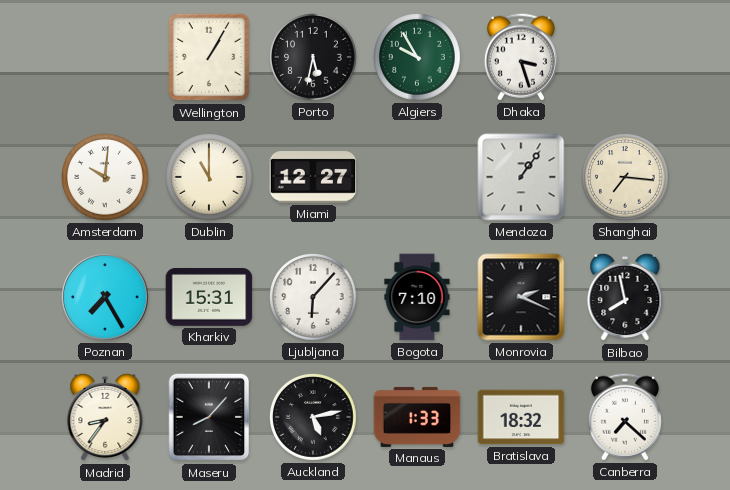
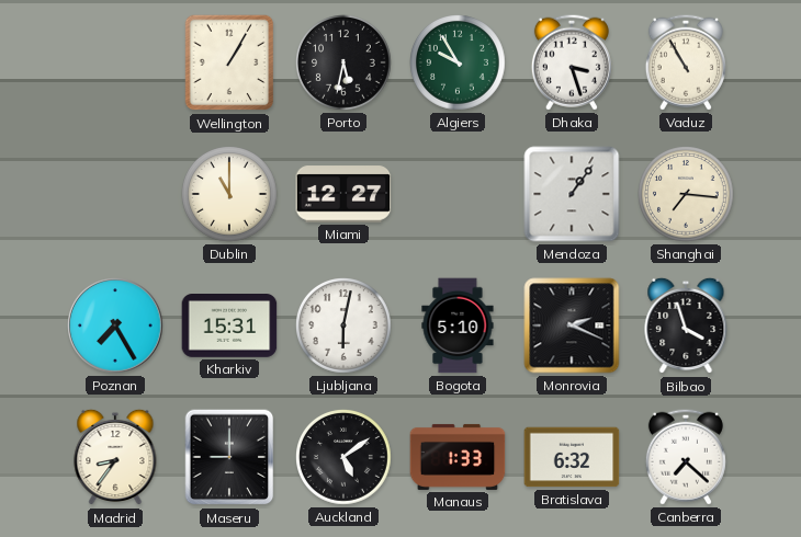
Vaduz: none -> 10:55
Amsterdam: 10:01 -> none
Ljubljana: 6:07 -> 6:02
Bogota: 7:10 -> 5:10
Bilbao: 7:58 -> 3:57
Maseru: 8:07 -> 9:00
Auckland: 5:13 -> 5:09
Bratislava: 18:32 -> 6:32
